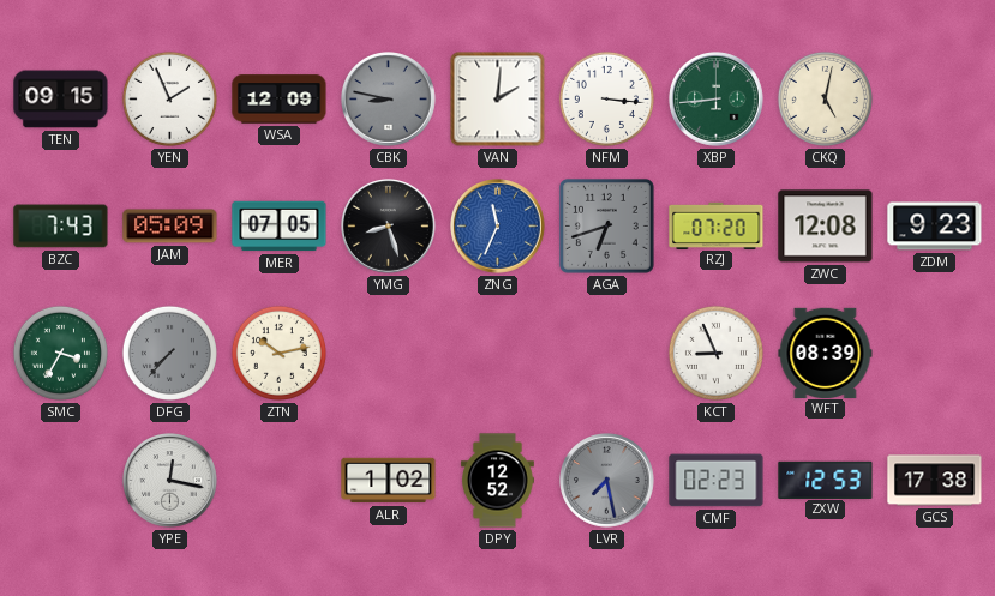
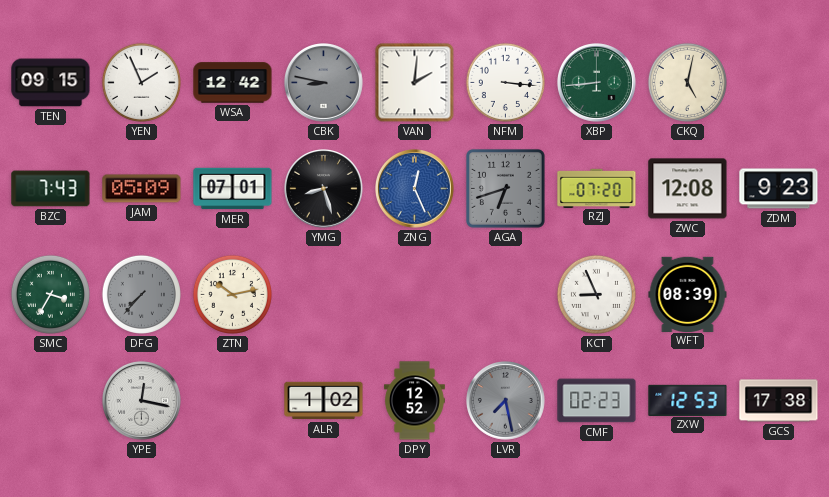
WSA: 12:09 -> 12:42
MER: 07:05 -> 07:01
ZNG: 11:34 -> 12:26
